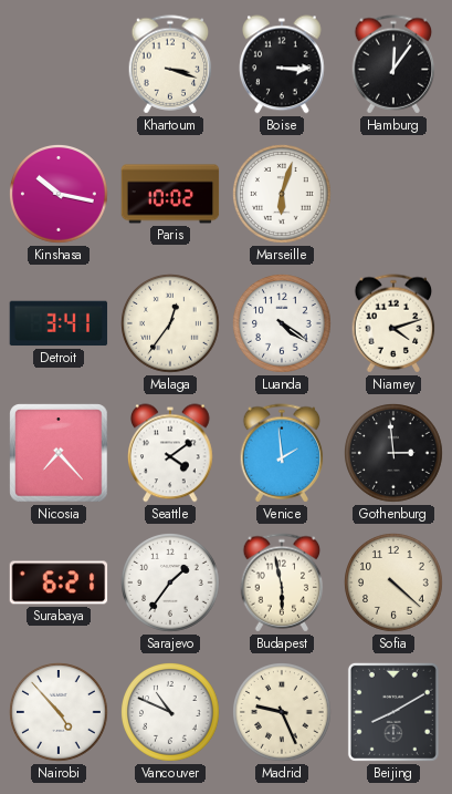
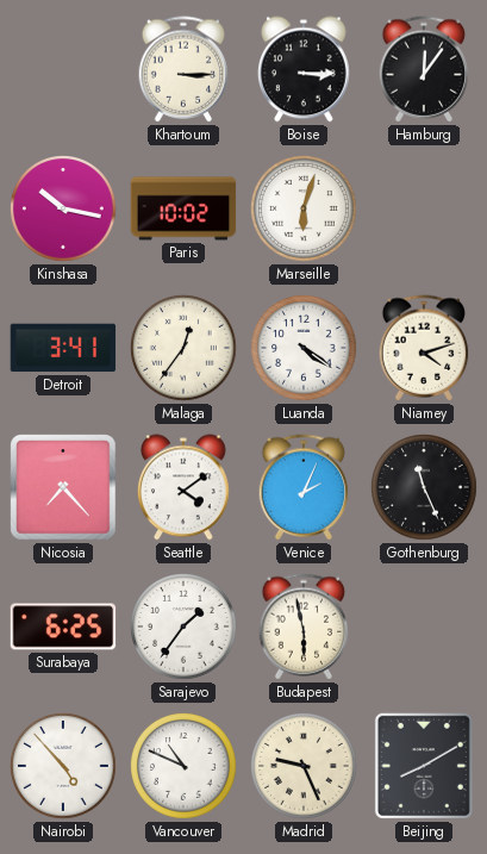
Khartoum: 3:18 -> 3:15
Venice: 1:59 -> 2:04
Gothenburg: 2:59 -> 11:26
Surabaya: 6:21 -> 6:25
Sofia: 4:22 -> none
